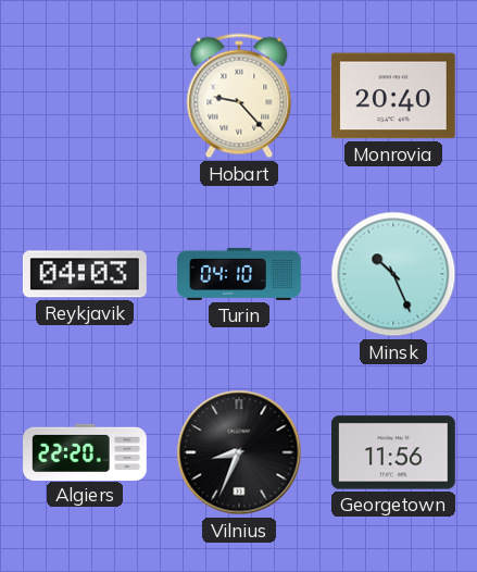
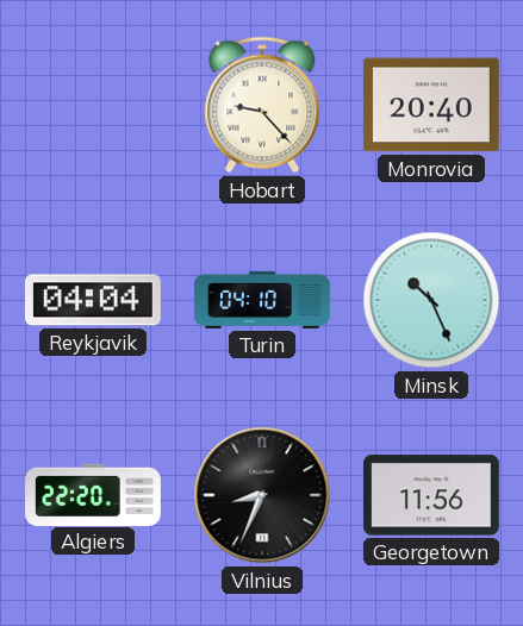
Reykjavik: 04:03 -> 04:04
